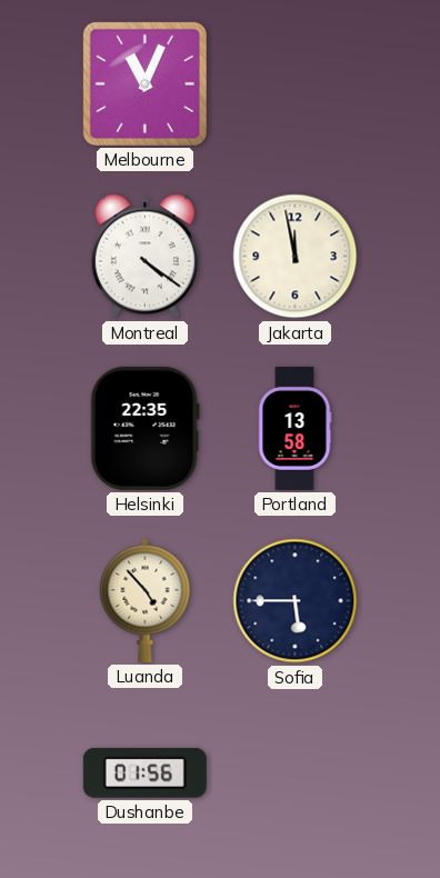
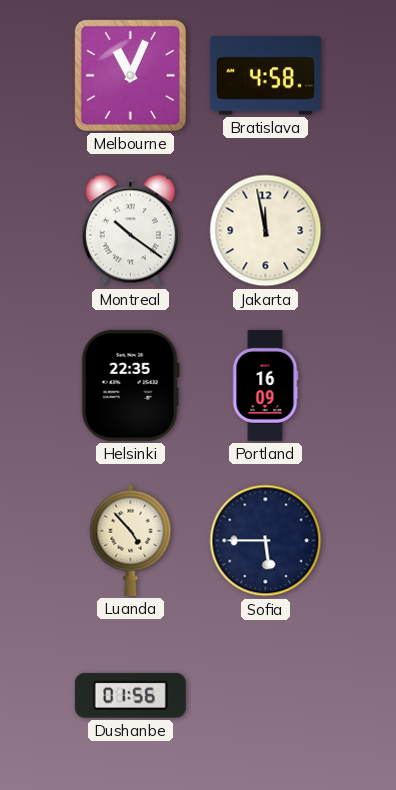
Bratislava: none -> 4:58
Montreal: 4:21 -> 10:21
Portland: 13:58 -> 16:09
